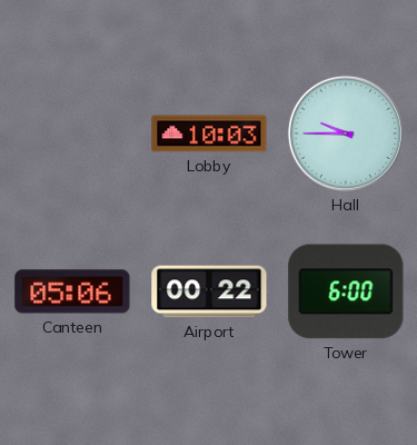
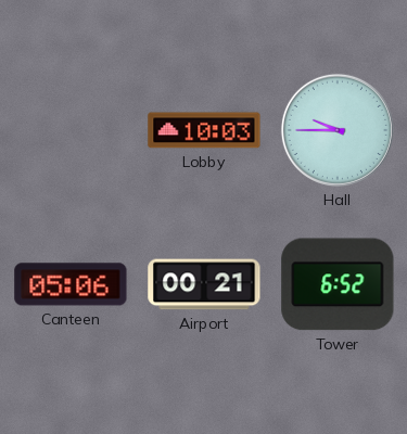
Airport: 00:22 -> 00:21
Tower: 6:00 -> 6:52
